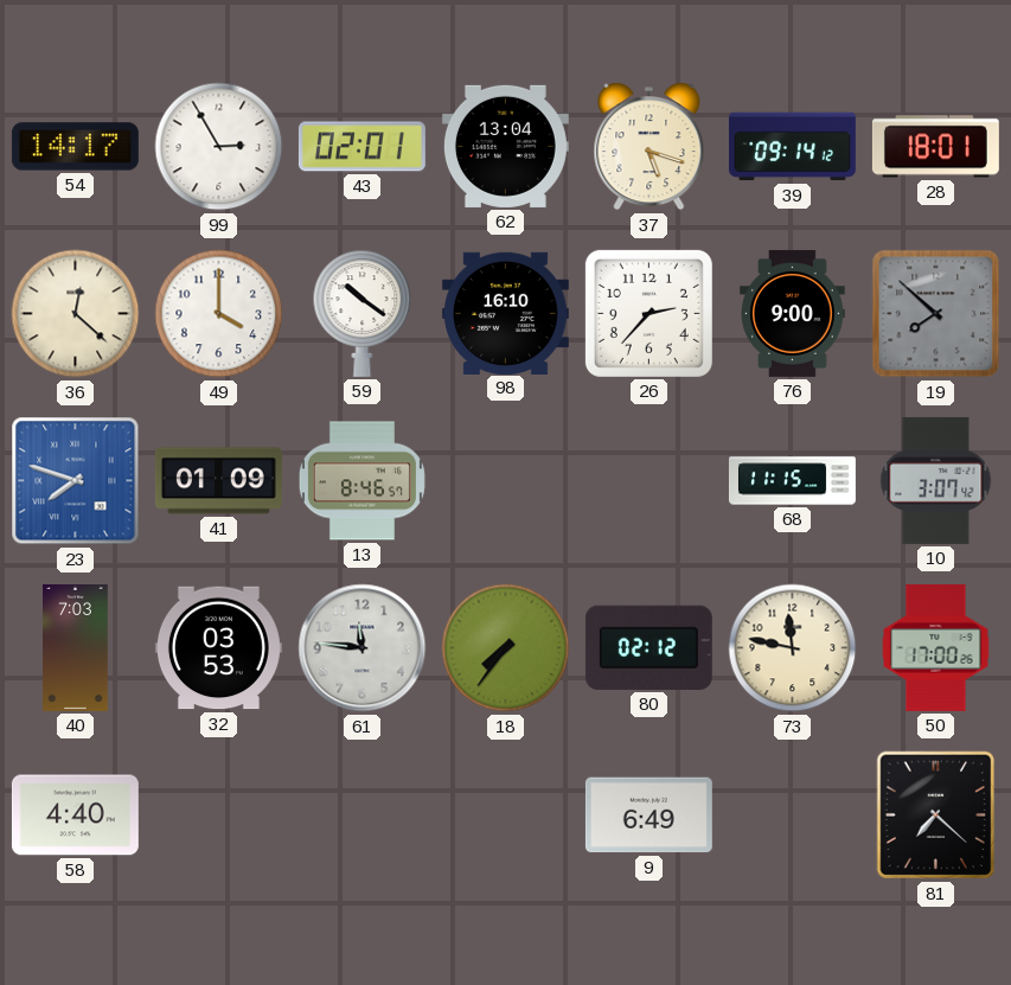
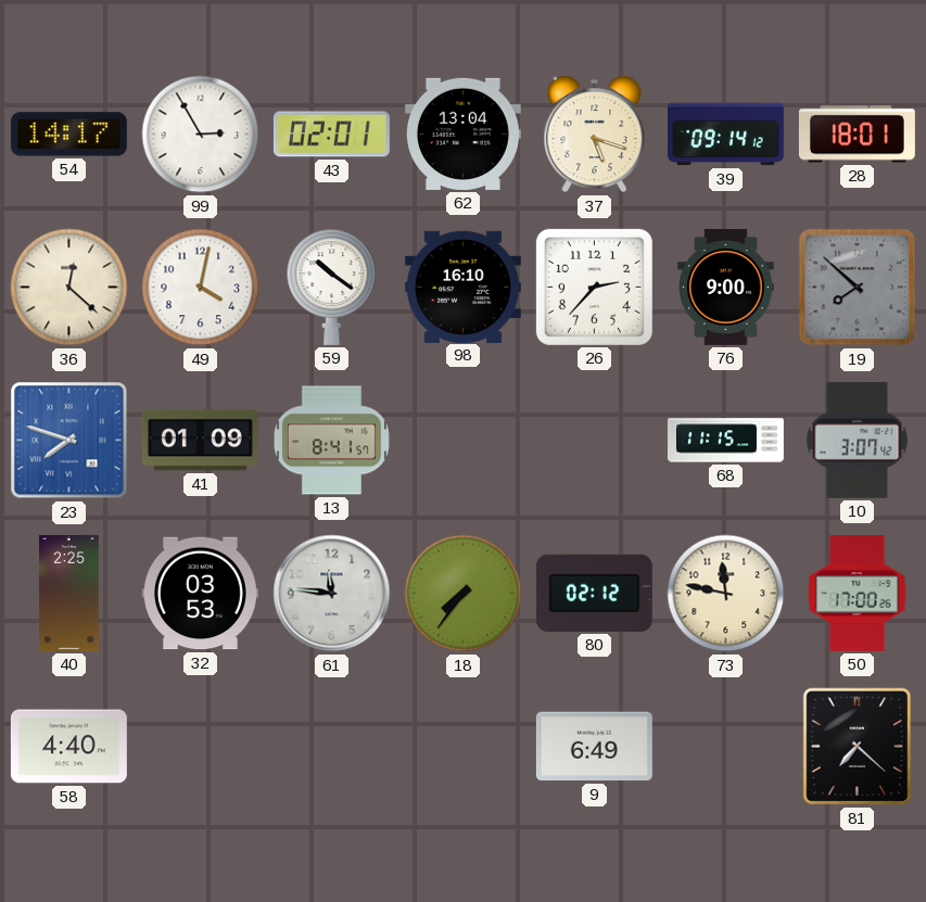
49: 4:00 -> 4:02
13: 8:46 -> 8:41
40: 7:03 -> 2:25
